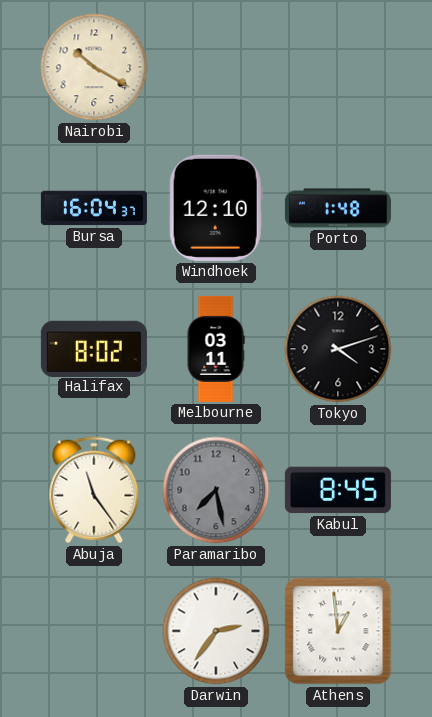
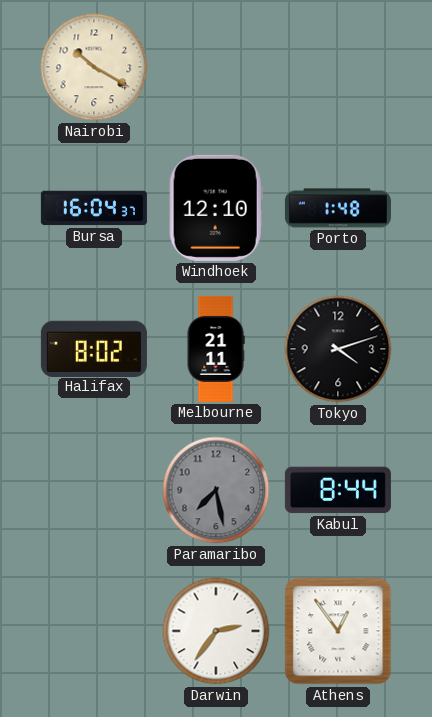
Melbourne: 03:11 -> 21:11
Abuja: 11:24 -> none
Kabul: 8:45 -> 8:44
Athens: 12:59 -> 12:54
